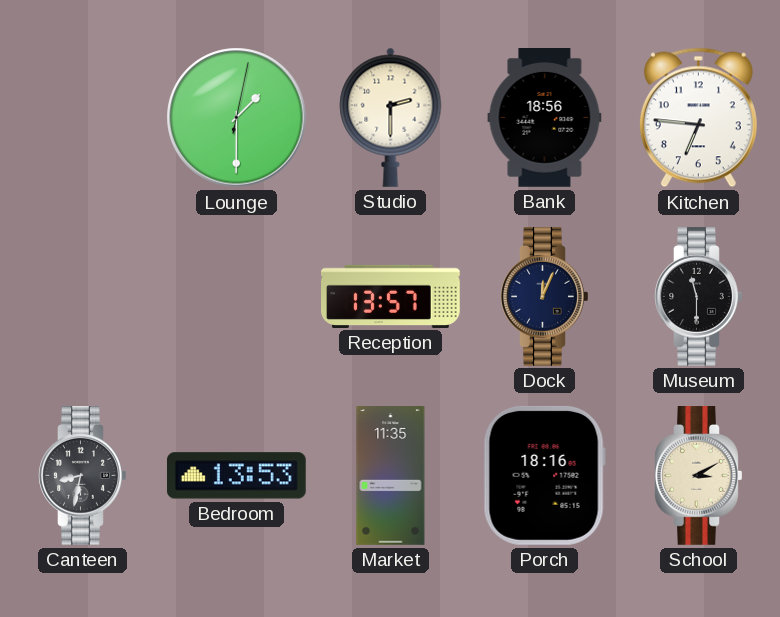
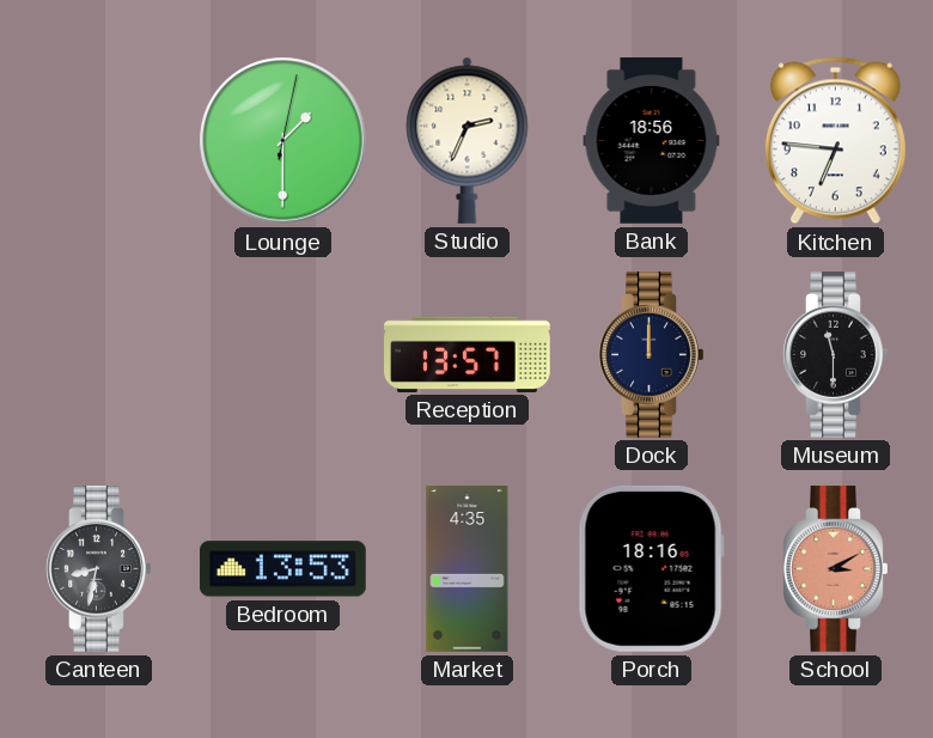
Studio: 2:30 -> 2:34
Dock: 12:04 -> 12:00
Market: 11:35 -> 4:35
School dial: cream -> salmon
